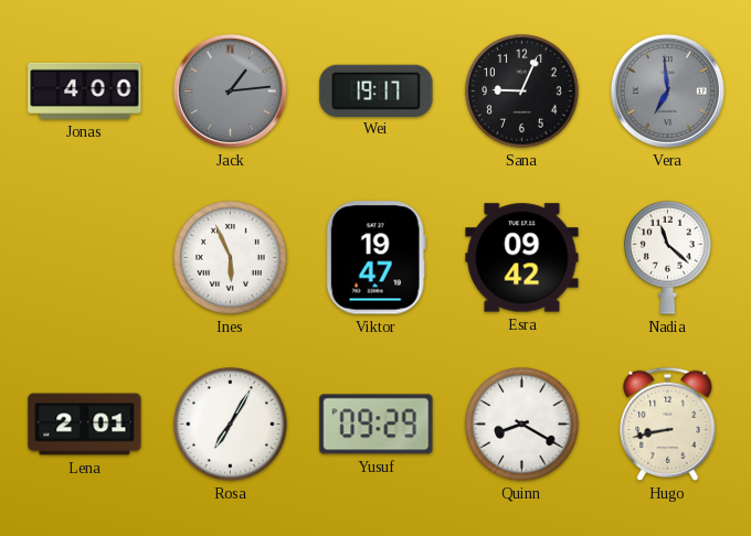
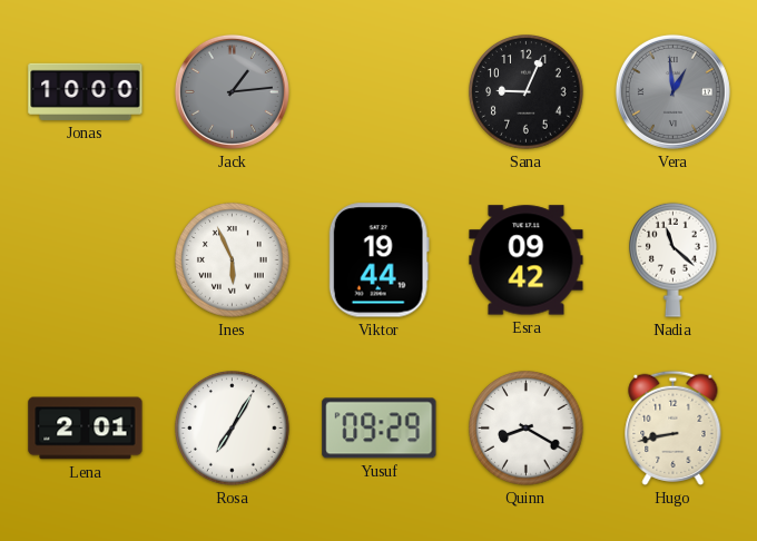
Jonas: 4:00 -> 10:00
Wei: 19:17 -> none
Vera: 6:59 -> 12:59
Viktor: 19:47 -> 19:44
